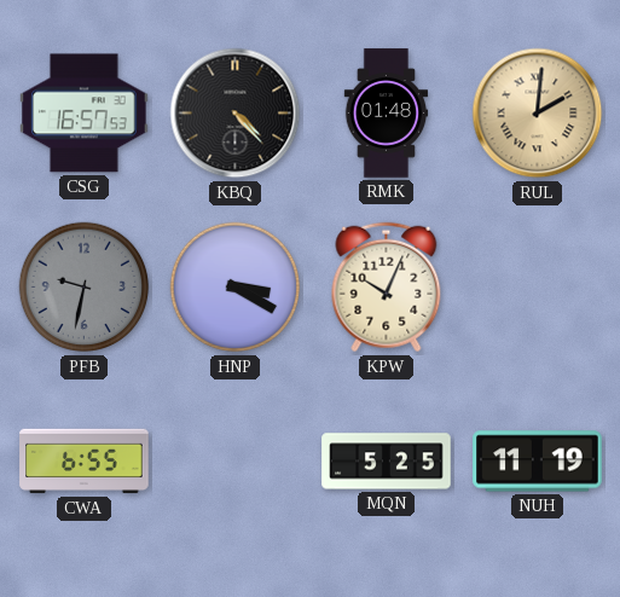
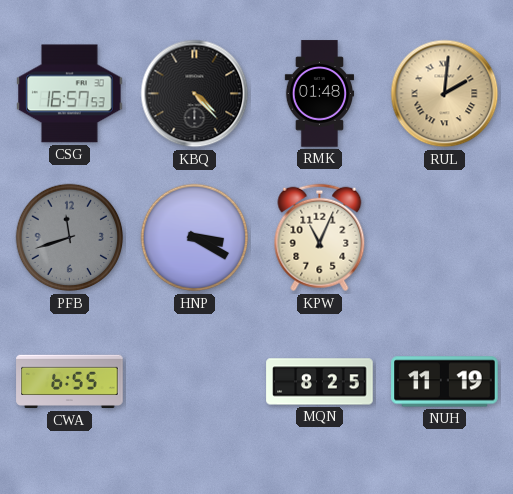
PFB: 9:32 -> 11:42
KPW: 10:04 -> 11:04
MQN: 5:25 -> 8:25
